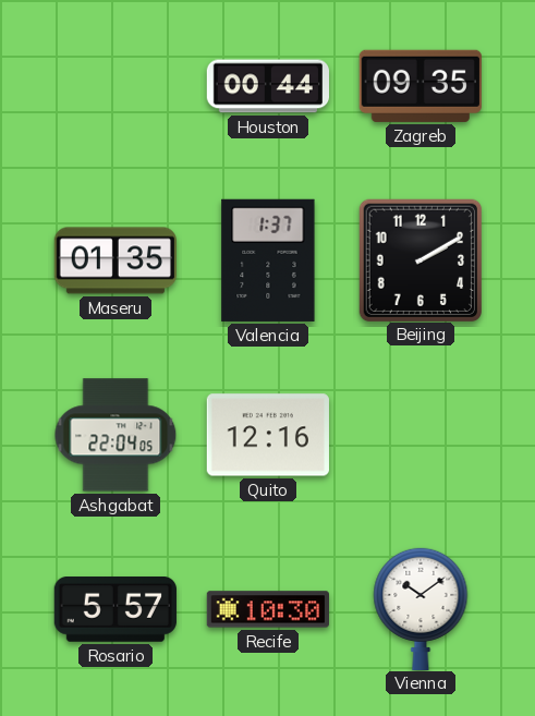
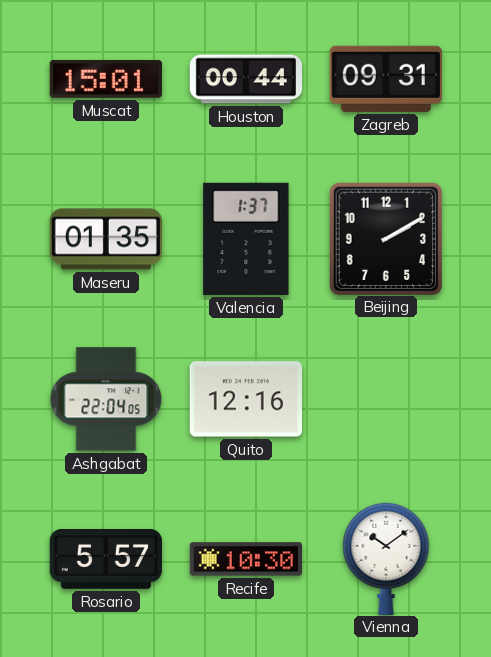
Muscat: none -> 15:01
Zagreb: 09:35 -> 09:31
